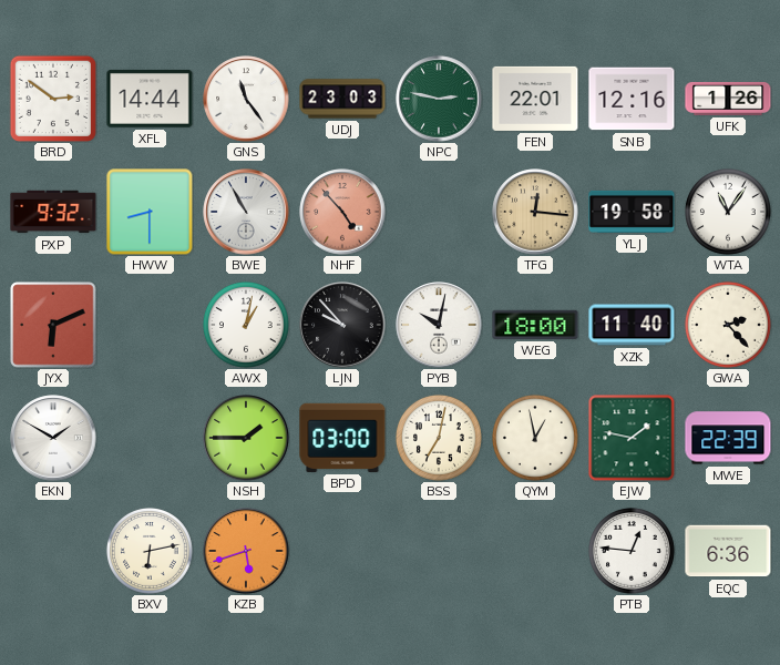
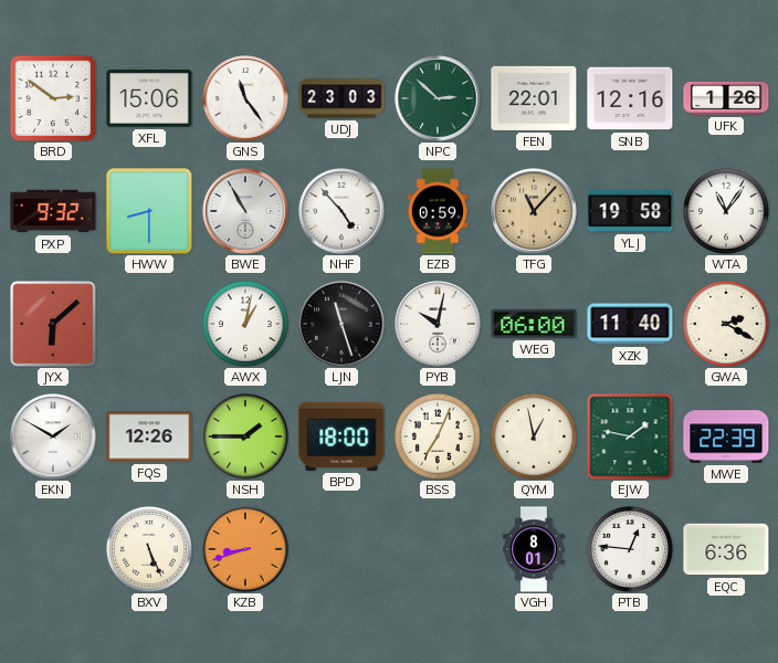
XFL: 14:44 -> 15:06
NPC: 2:47 -> 2:52
NHF dial: salmon -> white
EZB: none -> 0:59
TFG: 12:16 -> 11:07
JYX: 6:11 -> 6:08
LJN: 9:53 -> 11:27
WEG: 18:00 -> 06:00
GWA: 2:23 -> 2:20
FQS: none -> 12:26
BPD: 03:00 -> 18:00
BSS: 7:02 -> 7:04
BXV: 6:13 -> 5:26
KZB: 5:42 -> 8:42
VGH: none -> 8:01
